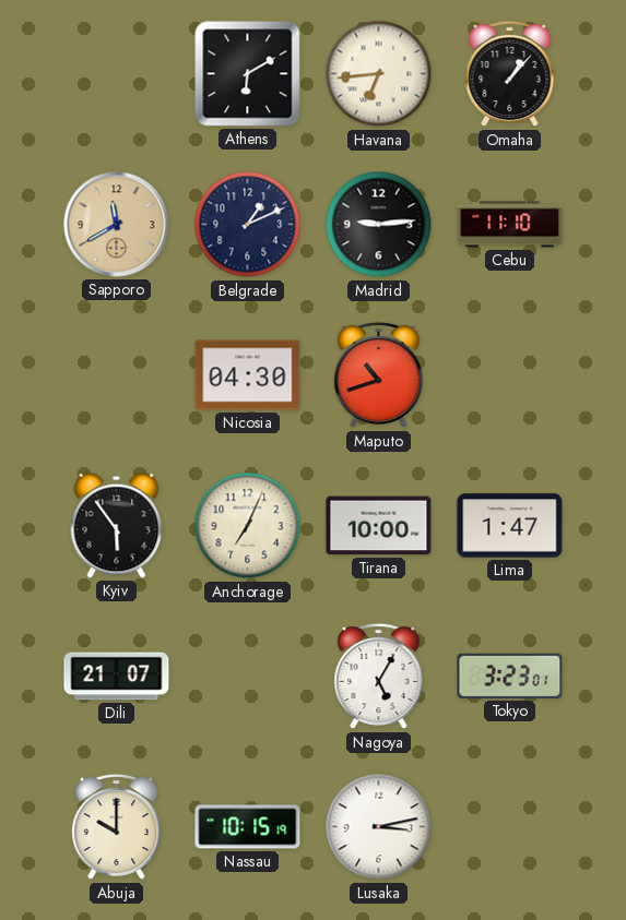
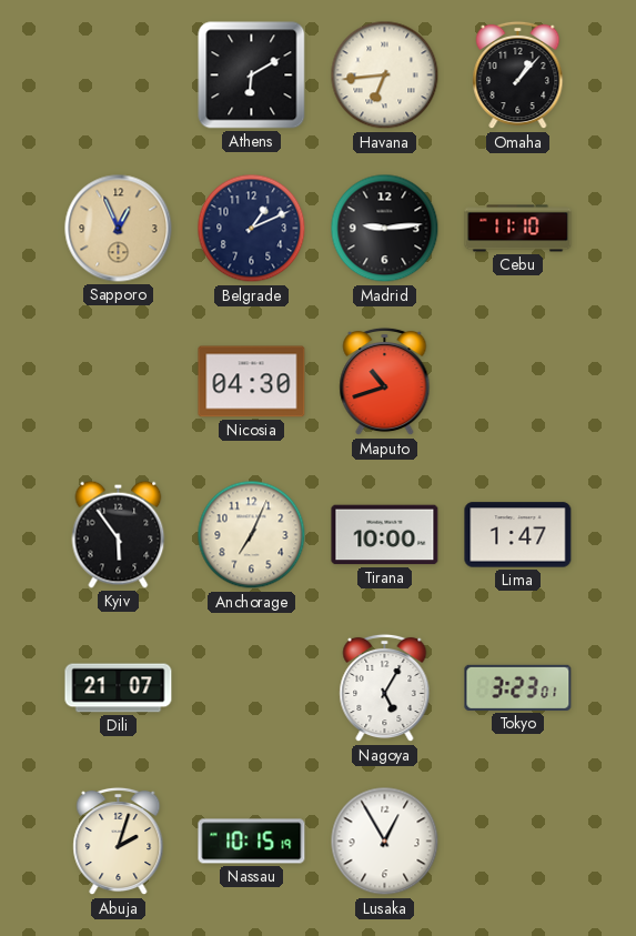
Sapporo: 11:40 -> 12:56
Abuja: 10:00 -> 2:03
Lusaka: 3:13 -> 12:55
